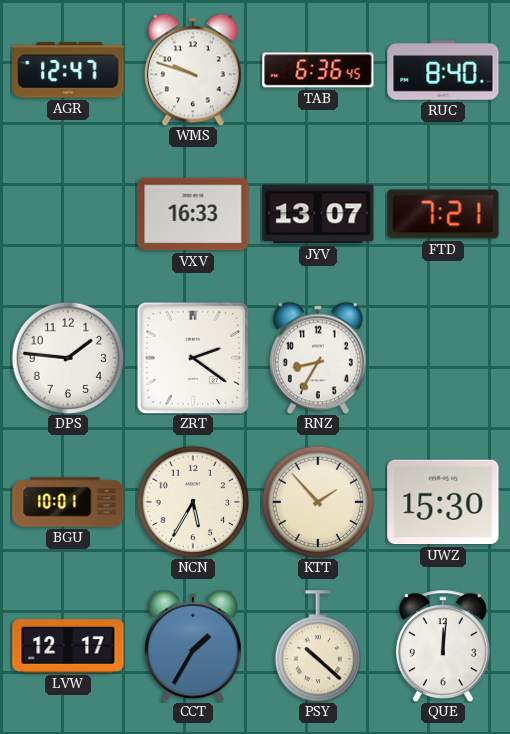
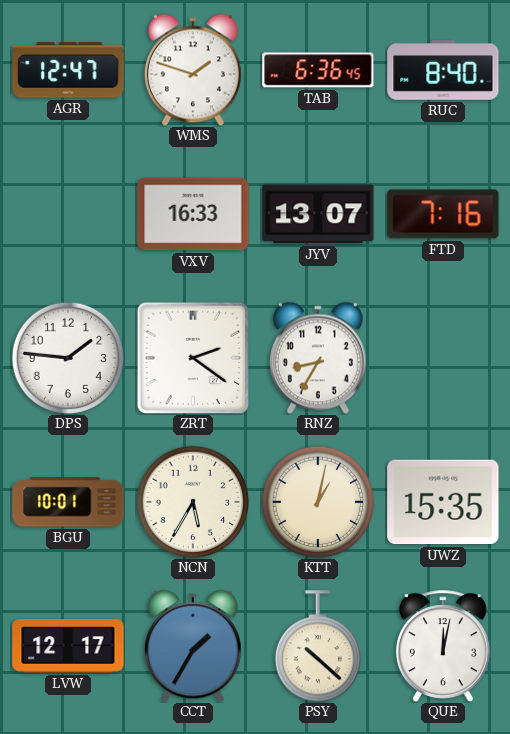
WMS: 9:48 -> 1:48
FTD: 7:21 -> 7:16
KTT: 1:53 -> 1:02
UWZ: 15:30 -> 15:35
QUE: 12:01 -> 12:02
